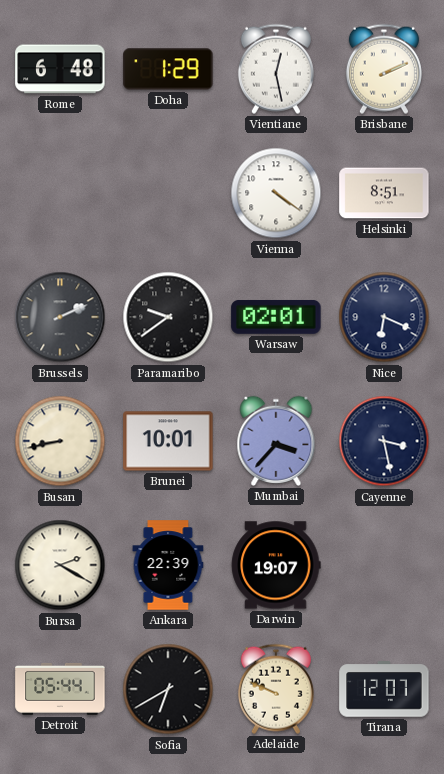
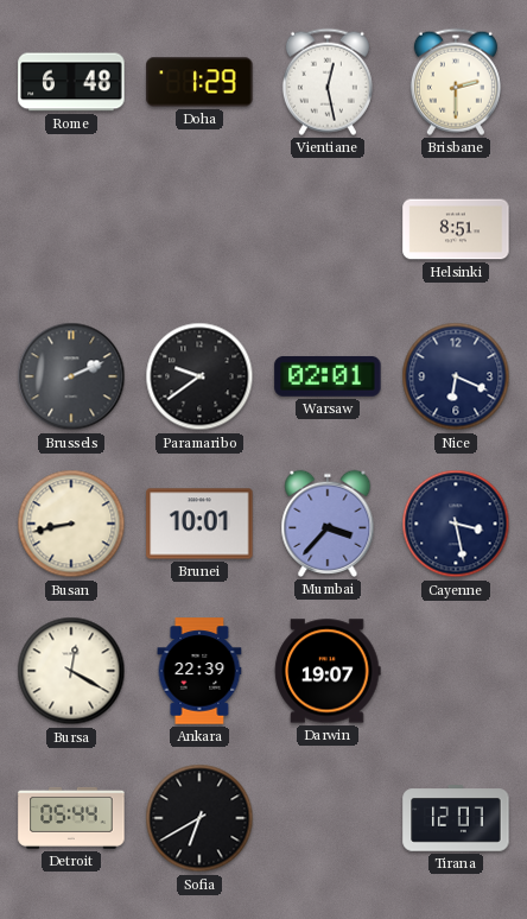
Brisbane: 2:11 -> 2:30
Vienna: 4:21 -> none
Bursa: 2:20 -> 12:20
Adelaide: 9:49 -> none
